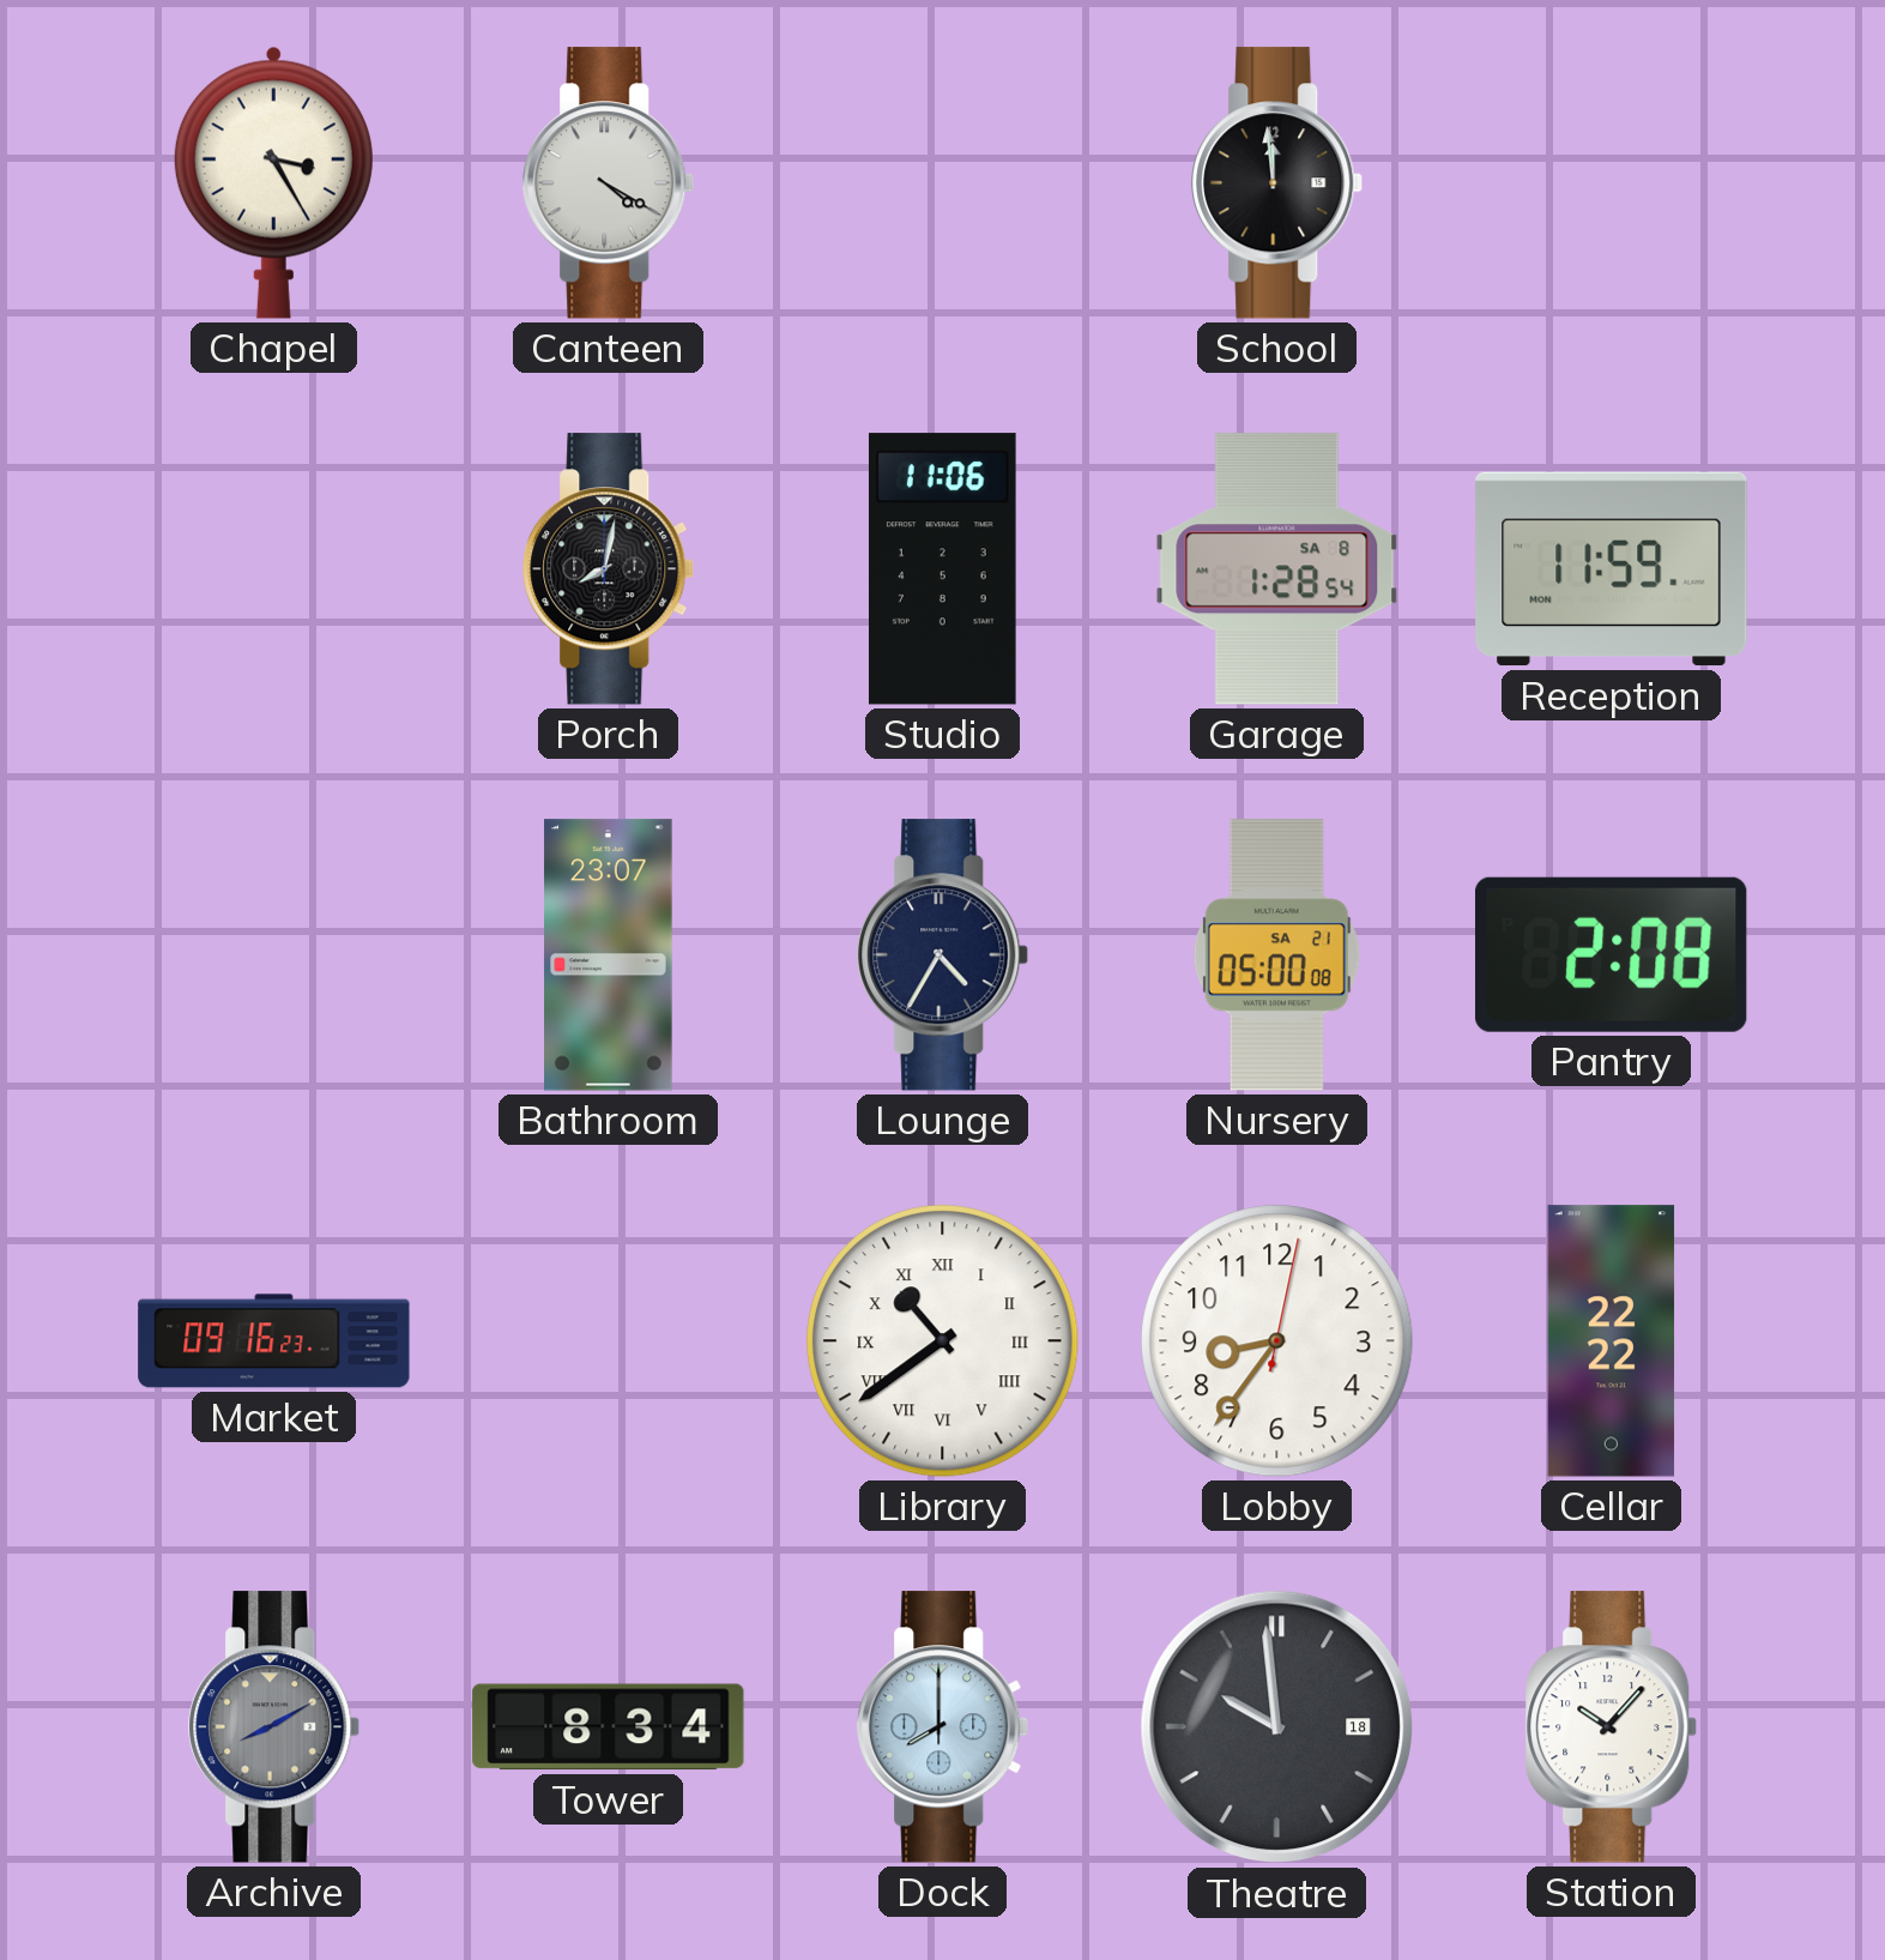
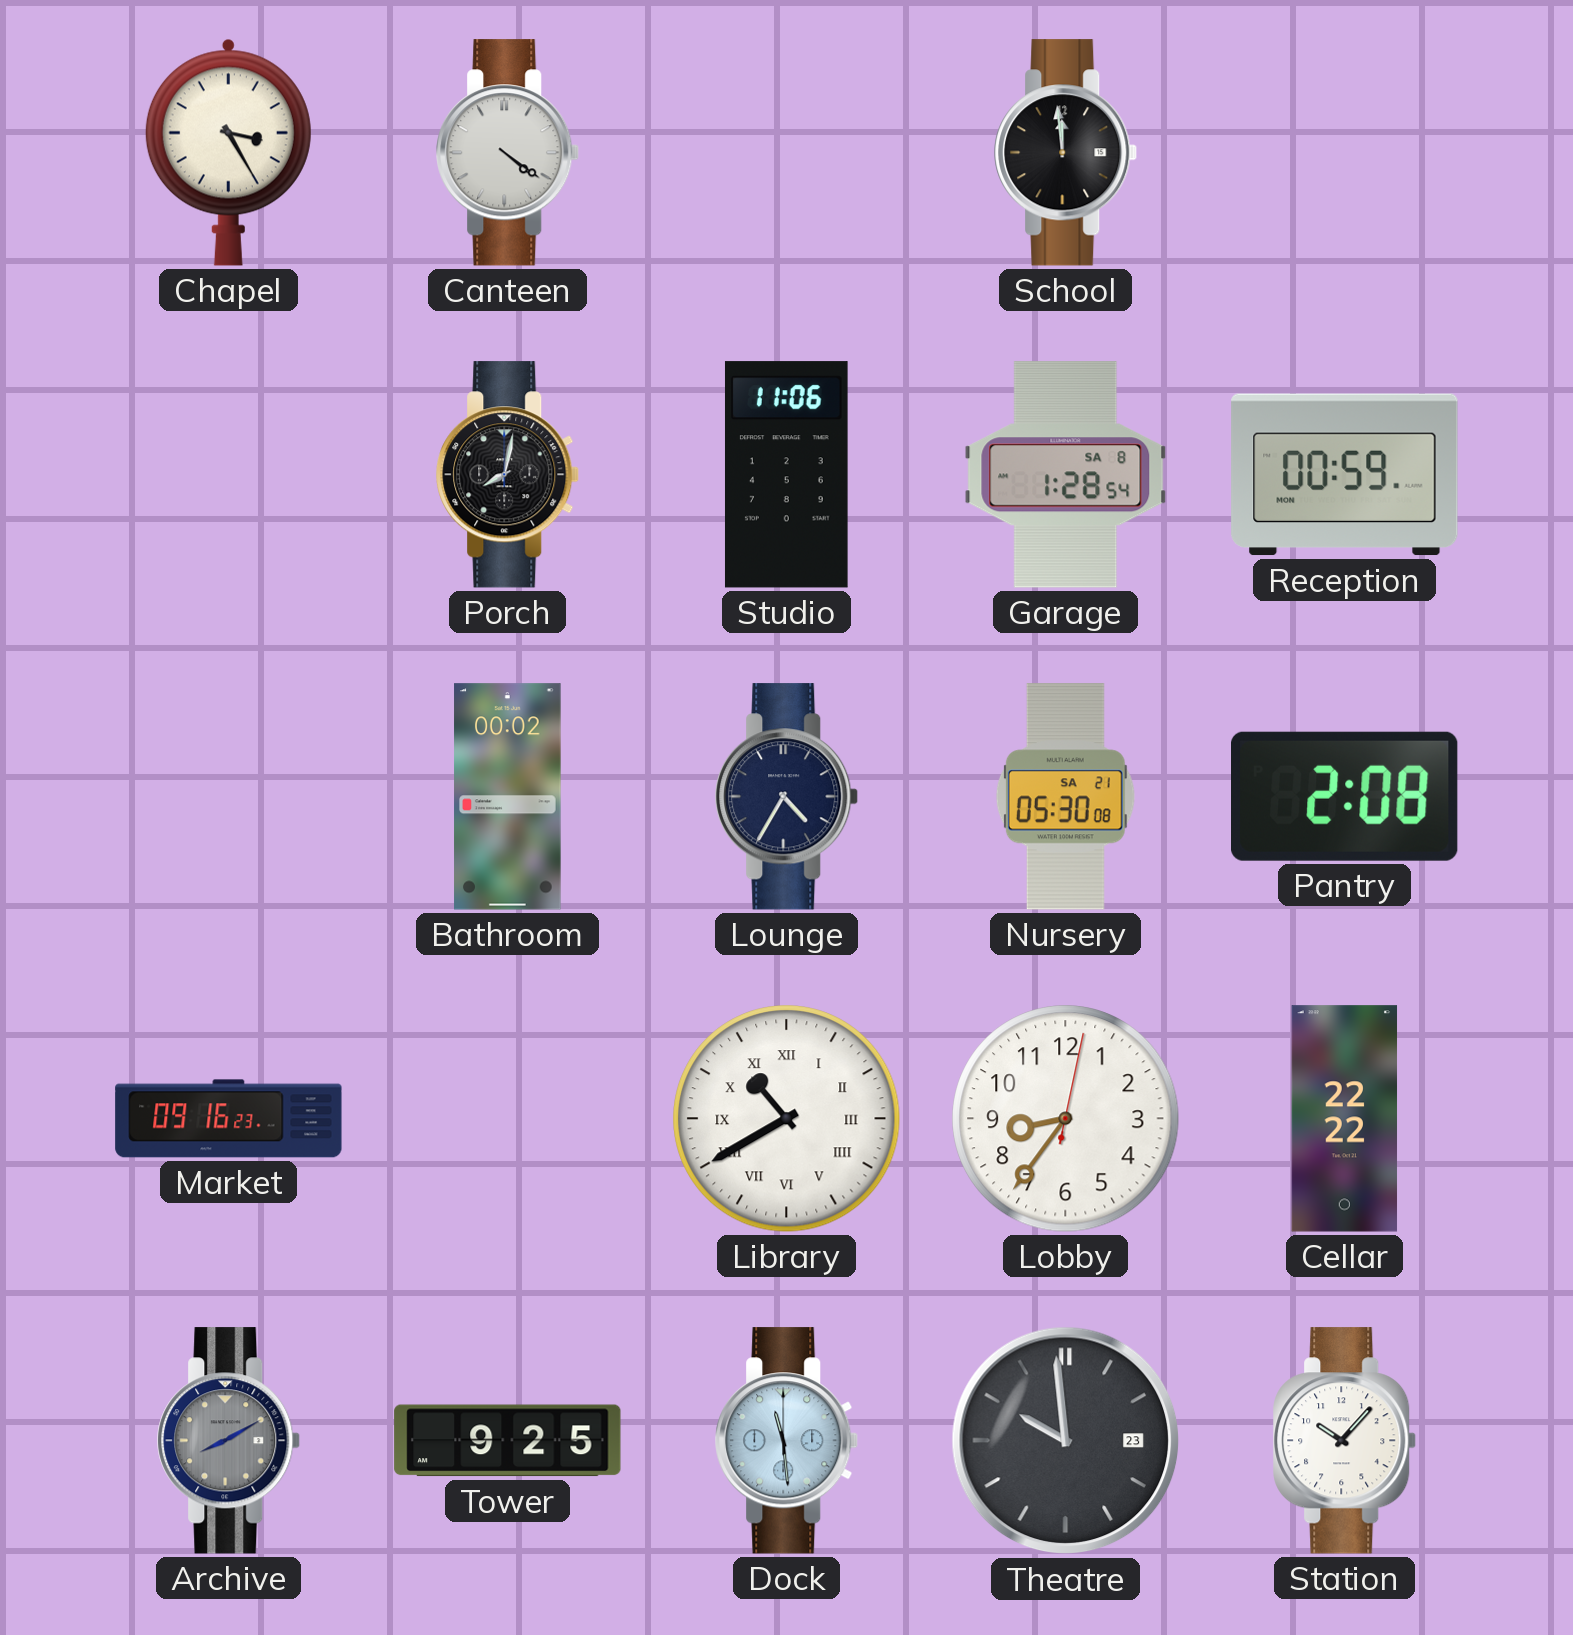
Canteen: 4:20 -> 4:21
Reception: 11:59 -> 00:59
Bathroom: 23:07 -> 00:02
Nursery: 05:00 -> 05:30
Library: 10:39 -> 10:40
Tower: 8:34 -> 9:25
Dock: 8:00 -> 11:29
Theatre date: 18 -> 23
